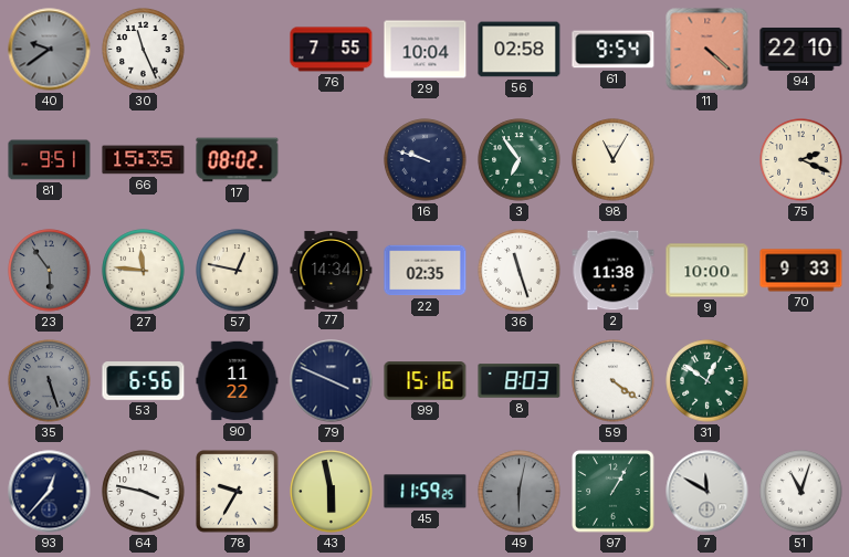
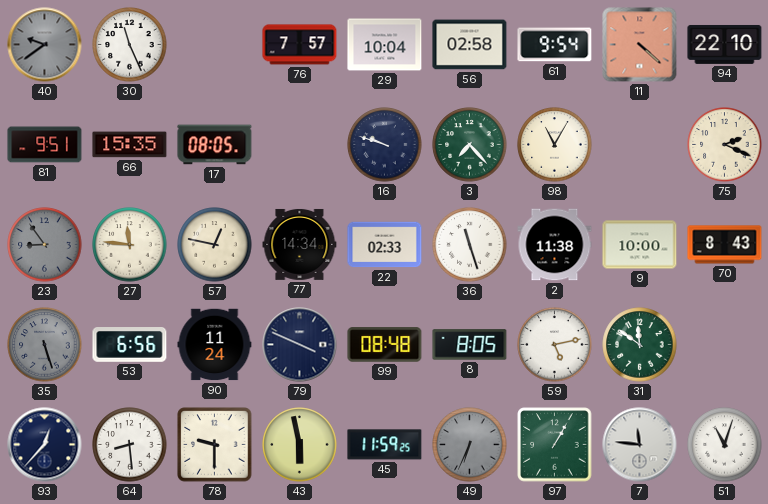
76: 7:55 -> 7:57
17: 08:02 -> 08:05
3: 6:54 -> 7:23
23: 5:54 -> 8:54
22: 02:35 -> 02:33
70: 9:33 -> 8:43
90: 11:22 -> 11:24
99: 15:16 -> 08:48
8: 8:03 -> 8:05
59: 4:21 -> 5:13
31: 12:51 -> 11:51
64: 3:47 -> 8:29
78: 9:35 -> 9:30
49: 6:02 -> 6:34
7: 11:50 -> 11:46
